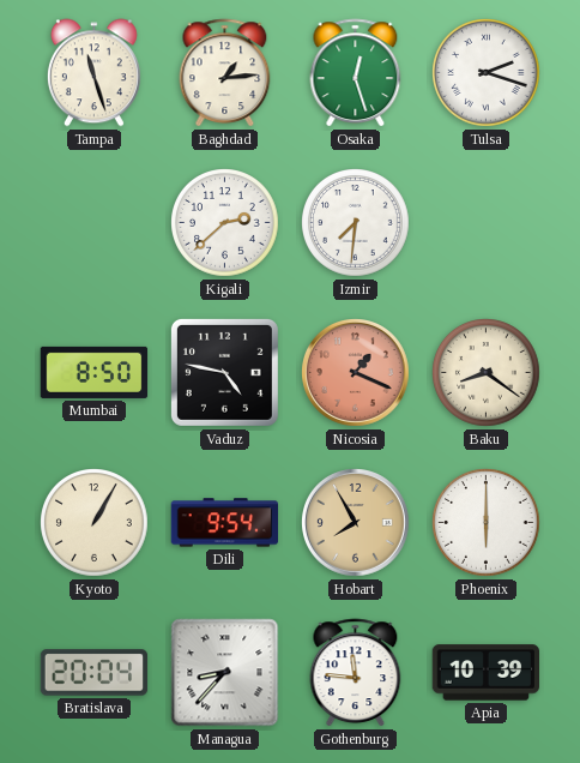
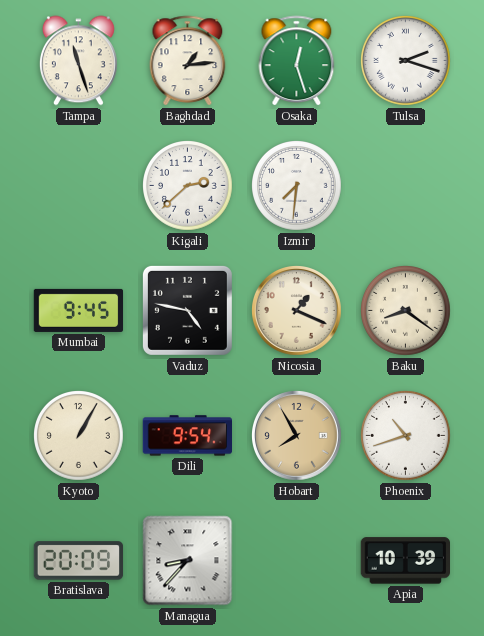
Mumbai: 8:50 -> 9:45
Nicosia dial: salmon -> cream
Phoenix: 6:00 -> 10:42
Bratislava: 20:04 -> 20:09
Gothenburg: 11:46 -> none
